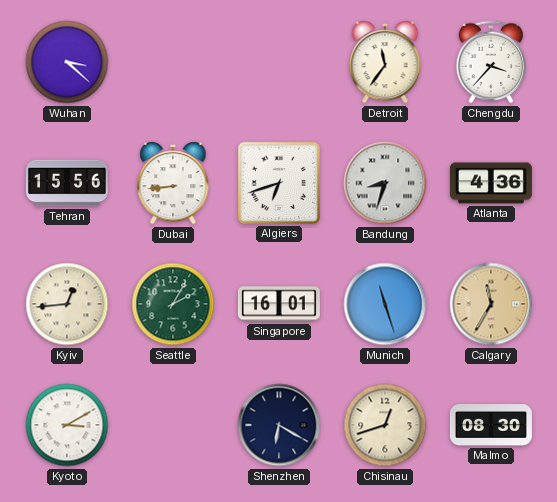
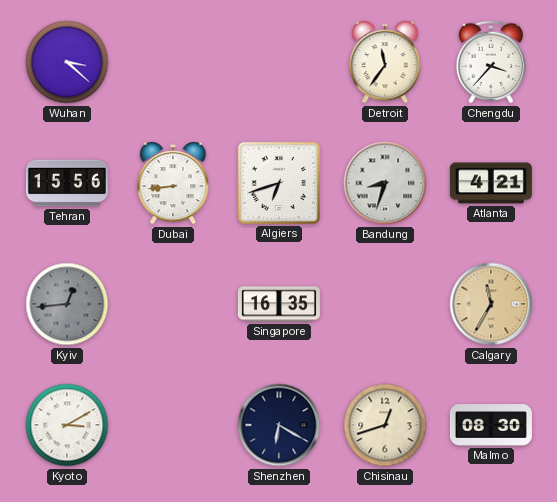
Atlanta: 4:36 -> 4:21
Kyiv dial: cream -> grey
Seattle: 2:05 -> none
Singapore: 16:01 -> 16:35
Munich: 11:27 -> none
